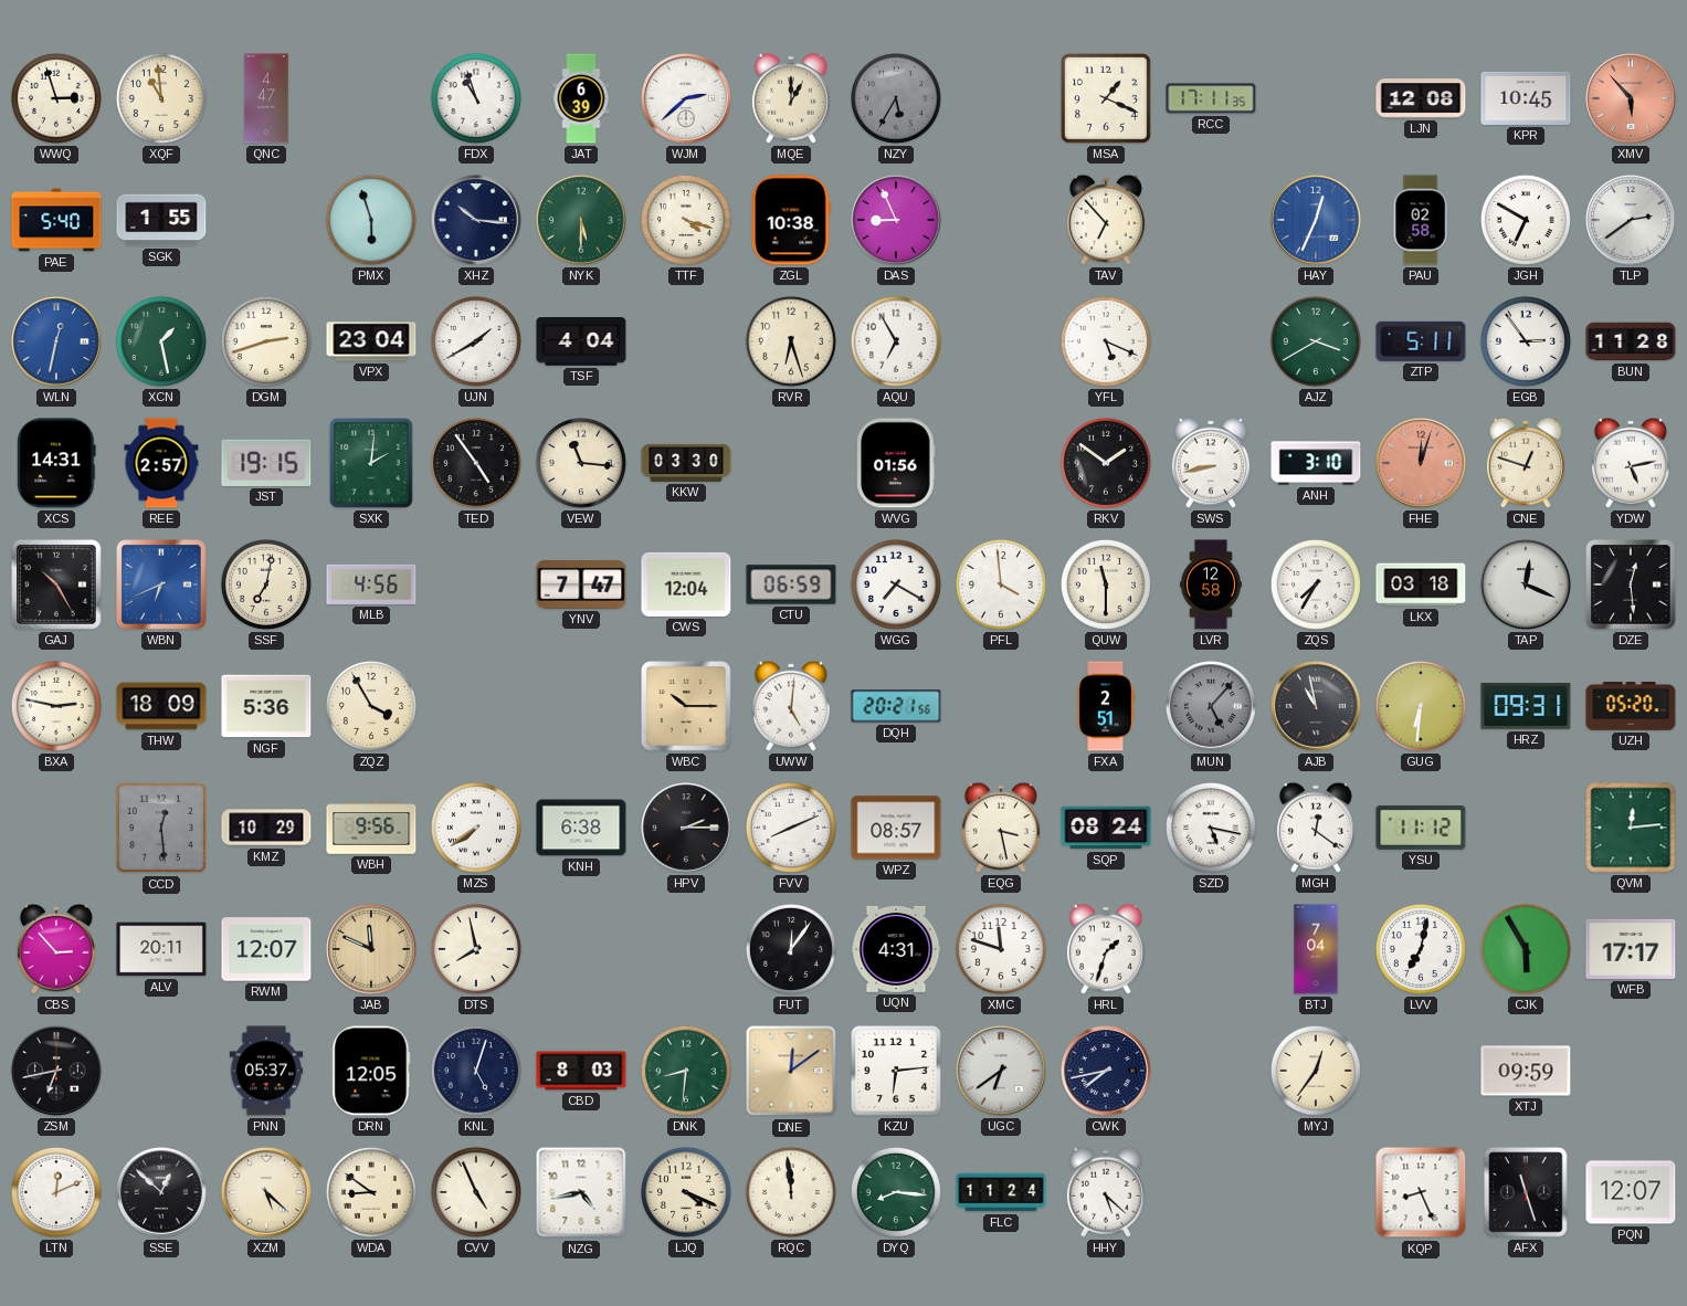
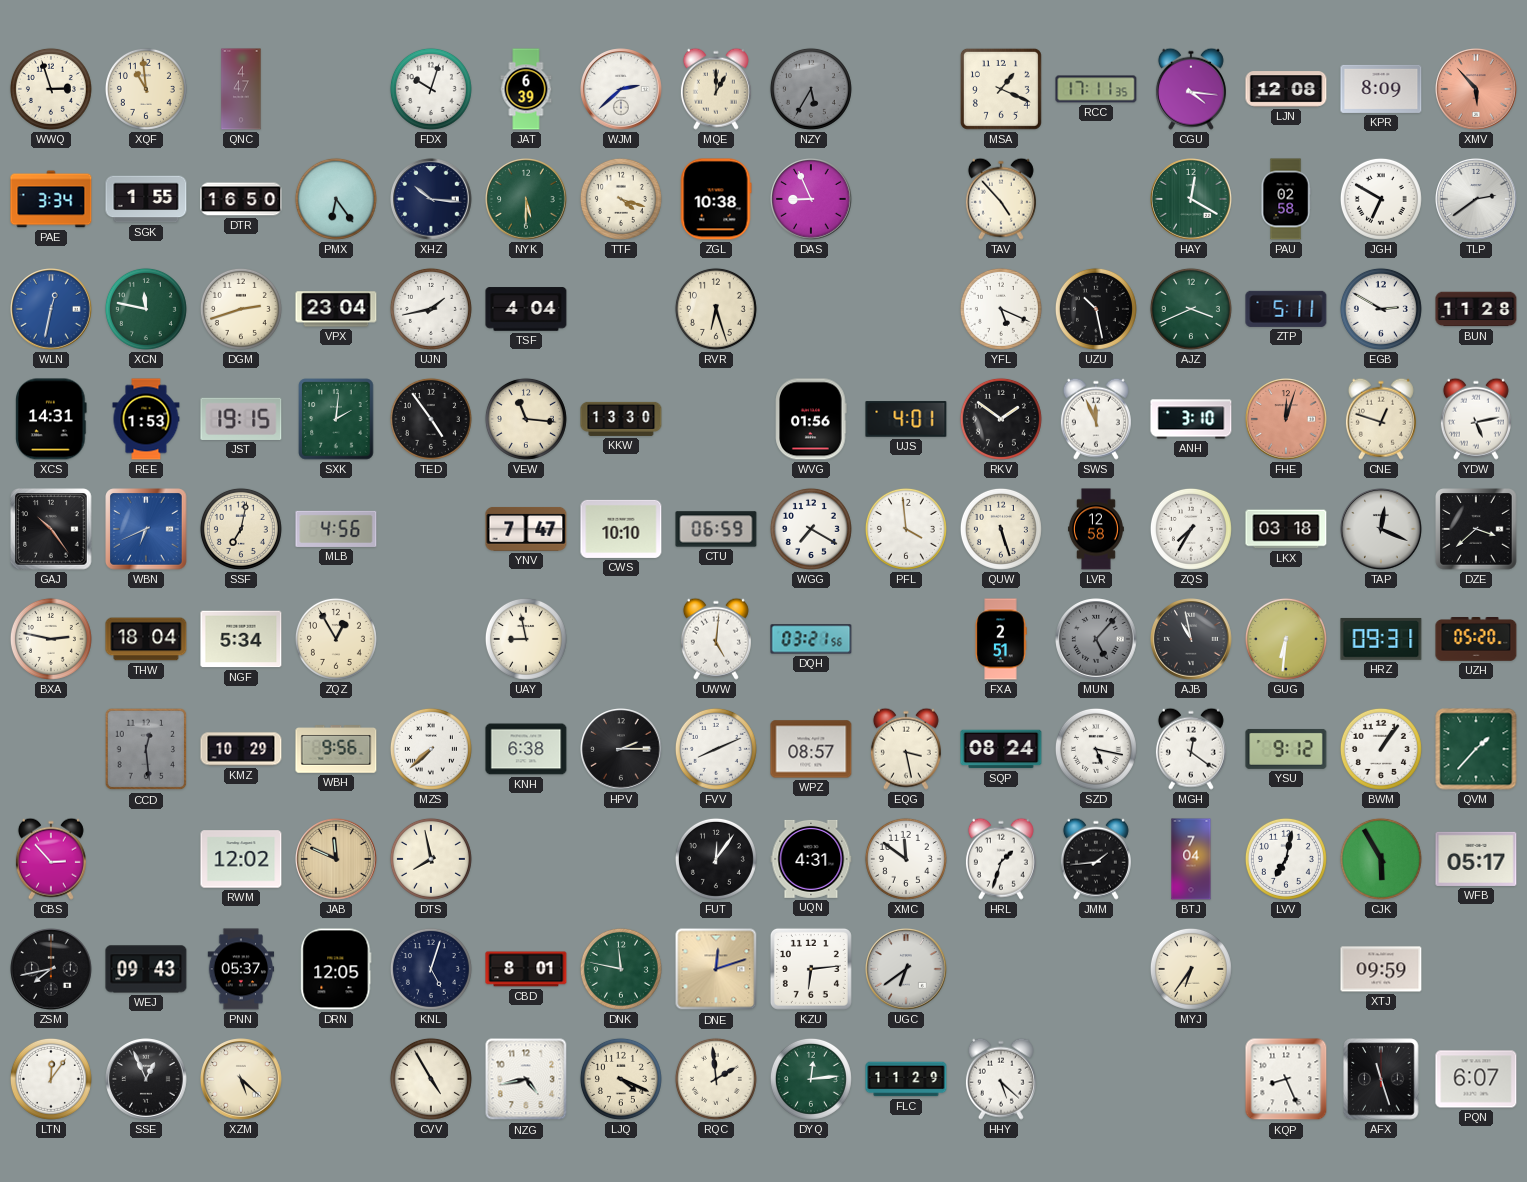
FDX: 10:57 -> 10:03
CGU: none -> 4:16
KPR: 10:45 -> 8:09
PAE: 5:40 -> 3:34
DTR: none -> 16:50
PMX: 5:57 -> 6:24
TAV: 6:53 -> 4:53
HAY: 12:34 -> 12:20
HAY dial: blue -> green
XCN: 1:28 -> 11:47
UJN: 1:40 -> 1:43
AQU: 6:55 -> none
UZU: none -> 10:28
AJZ: 3:40 -> 3:41
EGB: 2:54 -> 2:50
REE: 2:57 -> 1:53
KKW: 03:30 -> 13:30
UJS: none -> 4:01
SWS: 8:43 -> 11:56
GAJ: 10:25 -> 10:24
CWS: 12:04 -> 10:10
QUW: 11:30 -> 5:27
DZE: 12:29 -> 3:38
THW: 18:09 -> 18:04
NGF: 5:36 -> 5:34
ZQZ: 3:55 -> 12:55
UAY: none -> 8:58
WBC: 10:15 -> none
DQH: 20:21 -> 03:21
MZS: 7:39 -> 7:38
YSU: 11:12 -> 9:12
BWM: none -> 1:06
QVM: 12:14 -> 1:37
ALV: 20:11 -> none
RWM: 12:07 -> 12:02
XMC: 11:48 -> 11:51
JMM: none -> 1:44
WFB: 17:17 -> 05:17
ZSM: 6:43 -> 7:43
WEJ: none -> 09:43
CBD: 8:03 -> 8:01
DNK: 8:31 -> 11:47
DNE: 12:09 -> 12:12
CWK: 7:43 -> none
MYJ: 12:36 -> 6:36
LTN: 12:11 -> 12:06
SSE: 12:52 -> 12:56
WDA: 8:51 -> none
CVV: 4:56 -> 4:55
RQC: 11:59 -> 1:59
DYQ: 8:16 -> 12:14
FLC: 11:24 -> 11:29
PQN: 12:07 -> 6:07
